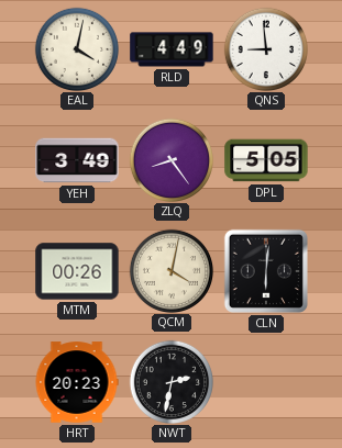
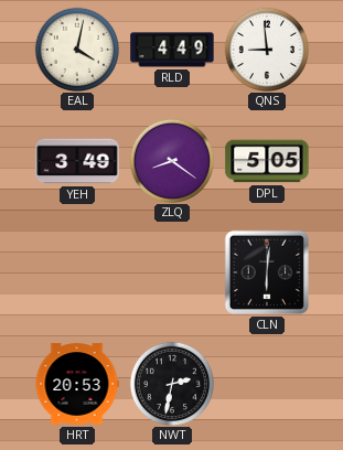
ZLQ: 8:24 -> 8:21
MTM: 00:26 -> none
QCM: 4:02 -> none
HRT: 20:23 -> 20:53
